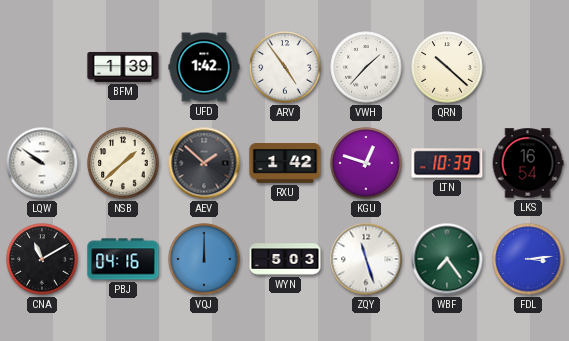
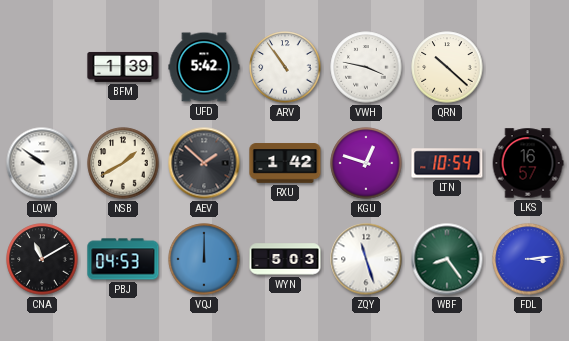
UFD: 1:42 -> 5:42
ARV: 4:54 -> 10:54
VWH: 1:37 -> 3:47
NSB: 1:38 -> 1:40
LTN: 10:39 -> 10:54
LKS: 16:54 -> 16:57
PBJ: 04:16 -> 04:53
WBF: 7:24 -> 8:24
